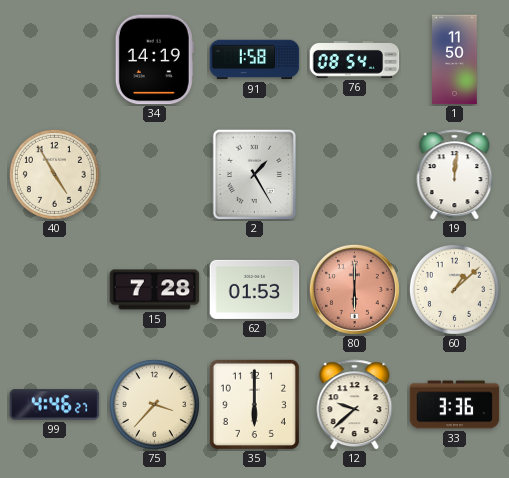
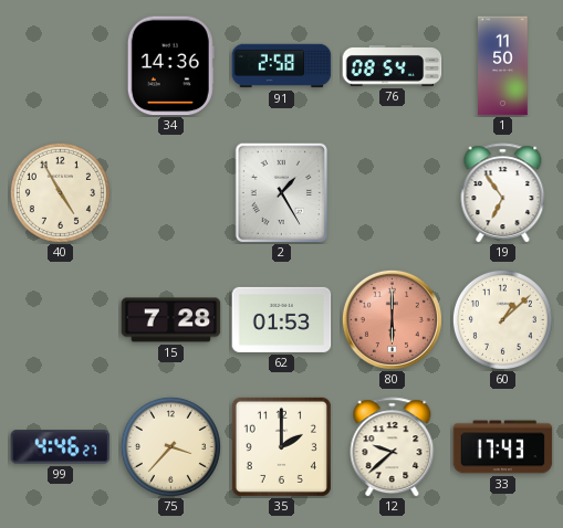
34: 14:19 -> 14:36
91: 1:58 -> 2:58
19: 12:01 -> 6:54
35: 6:00 -> 2:00
33: 3:36 -> 17:43
